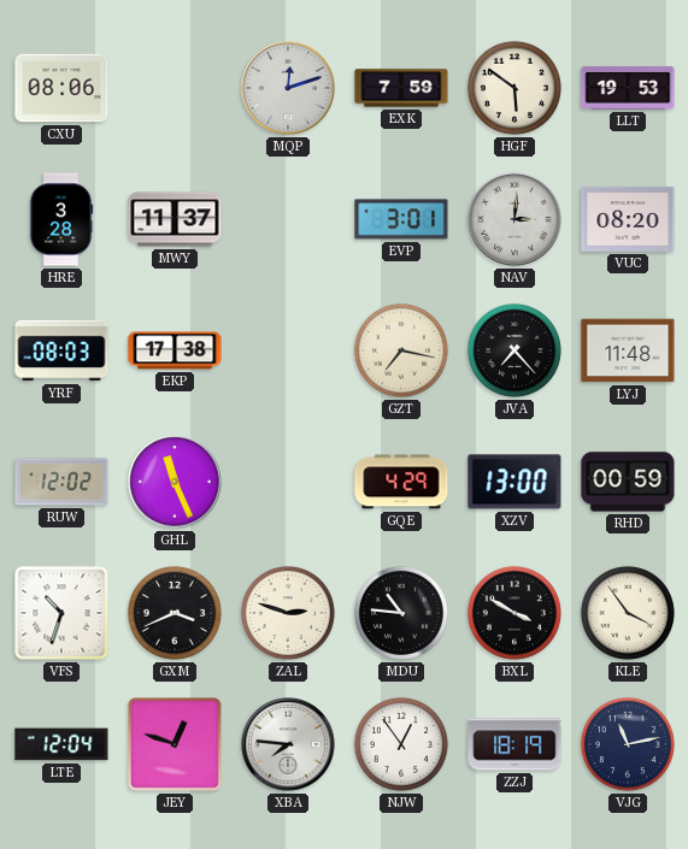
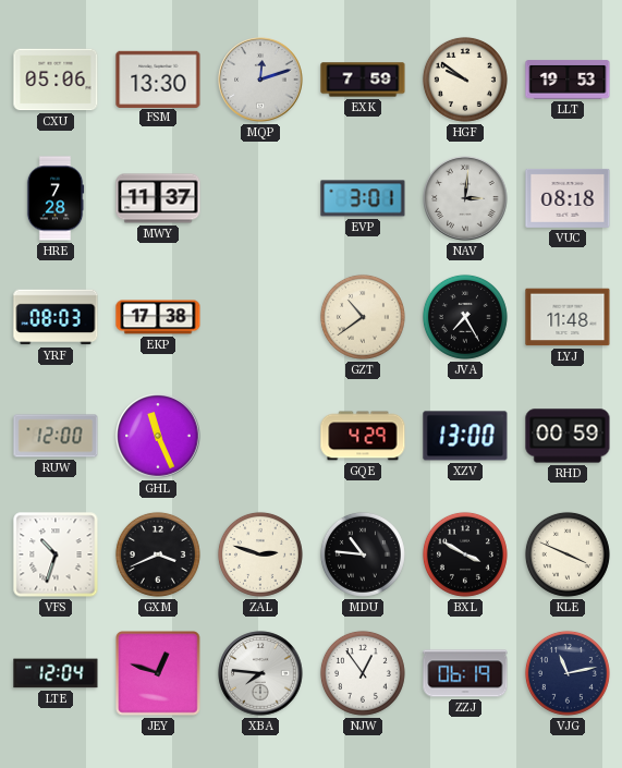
CXU: 08:06 -> 05:06
FSM: none -> 13:30
HGF: 5:51 -> 9:51
HRE: 3:28 -> 7:28
VUC: 08:20 -> 08:18
GZT: 7:17 -> 10:39
JVA: 7:23 -> 7:25
RUW: 12:02 -> 12:00
KLE: 3:54 -> 3:49
ZZJ: 18:19 -> 06:19
